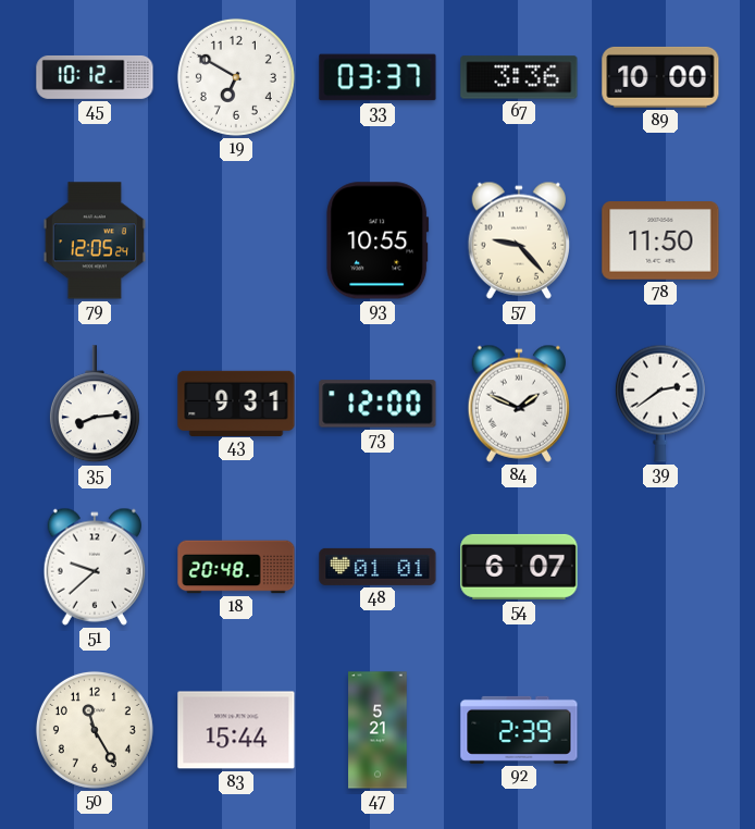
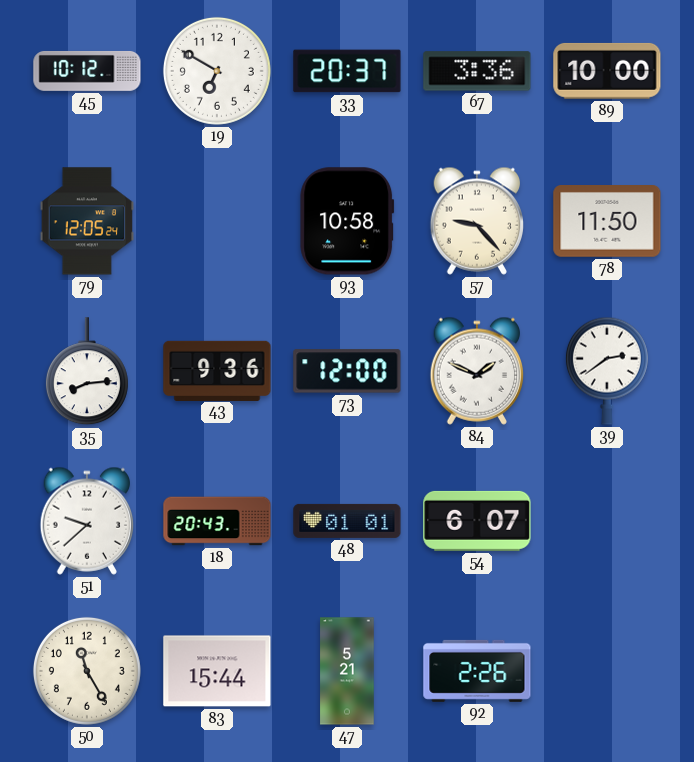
33: 03:37 -> 20:37
93: 10:55 -> 10:58
43: 9:31 -> 9:36
18: 20:48 -> 20:43
92: 2:39 -> 2:26
